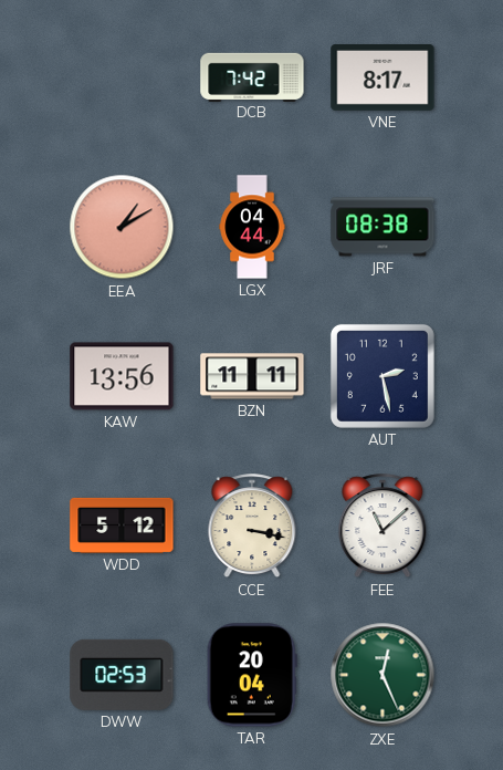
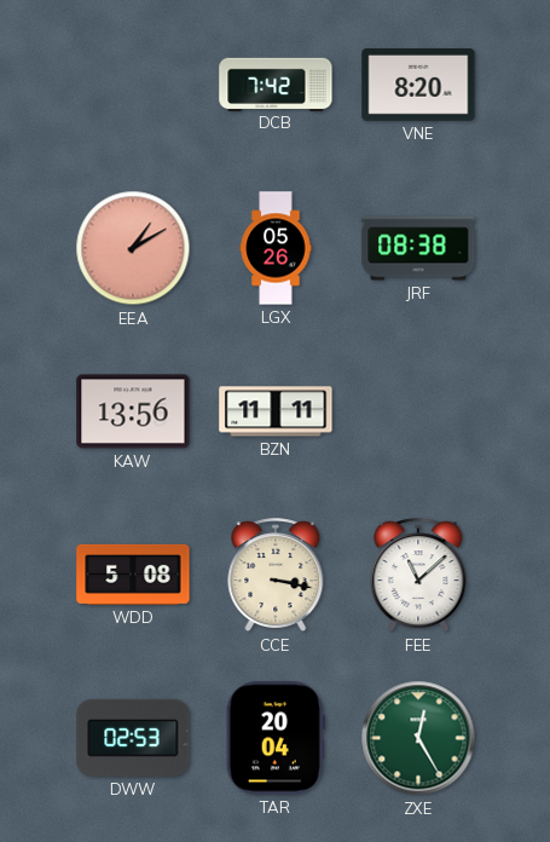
VNE: 8:17 -> 8:20
LGX: 04:44 -> 05:26
AUT: 2:28 -> none
WDD: 5:12 -> 5:08
ZXE: 12:26 -> 12:25
